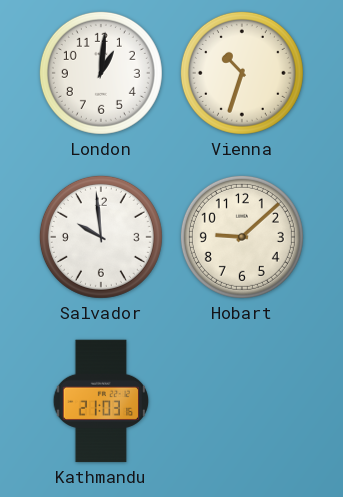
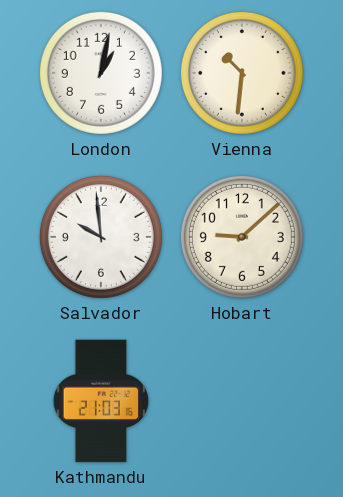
London: 1:01 -> 1:02
Vienna: 10:33 -> 10:31
